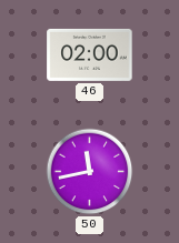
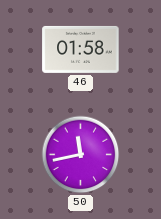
46: 02:00 -> 01:58
